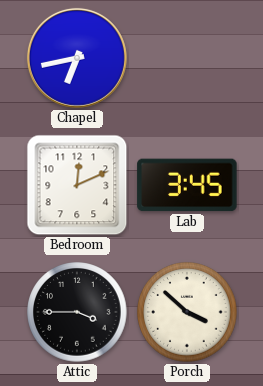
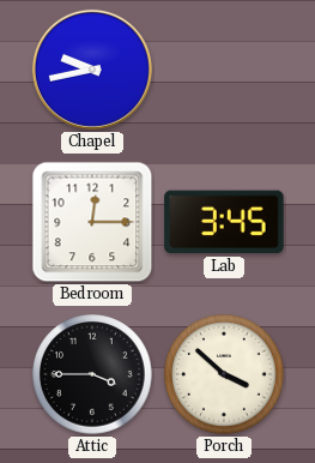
Chapel: 6:43 -> 9:43
Bedroom: 12:11 -> 12:15
